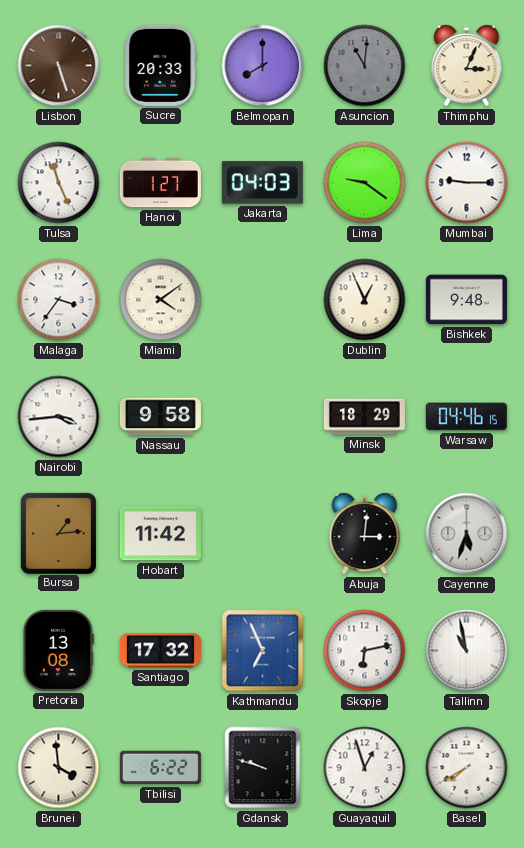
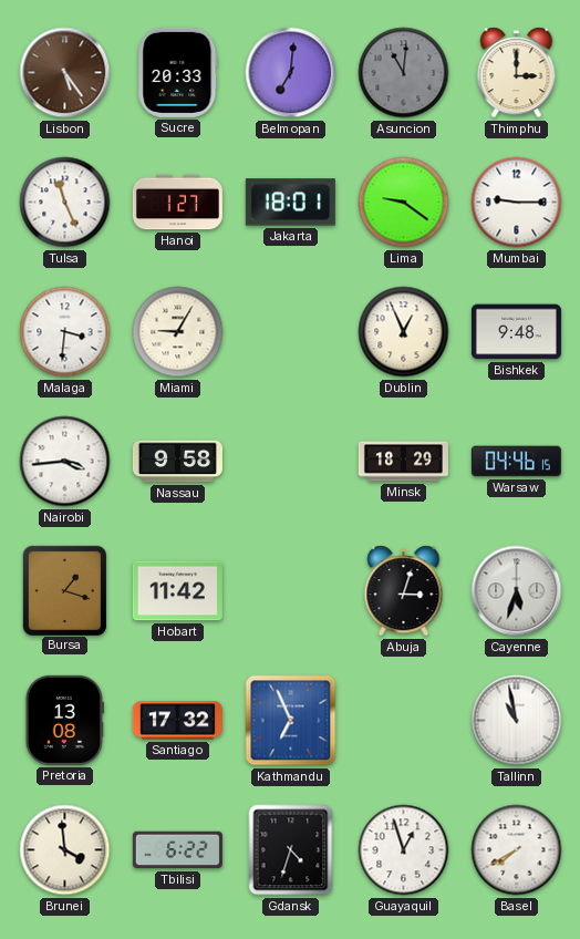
Lisbon: 5:27 -> 5:24
Belmopan: 8:00 -> 7:01
Thimphu: 3:04 -> 3:00
Jakarta: 04:03 -> 18:01
Malaga: 3:36 -> 3:31
Miami: 4:09 -> 9:05
Bursa: 1:14 -> 1:18
Abuja: 3:01 -> 3:03
Skopje: 6:13 -> none
Gdansk: 9:48 -> 4:33
